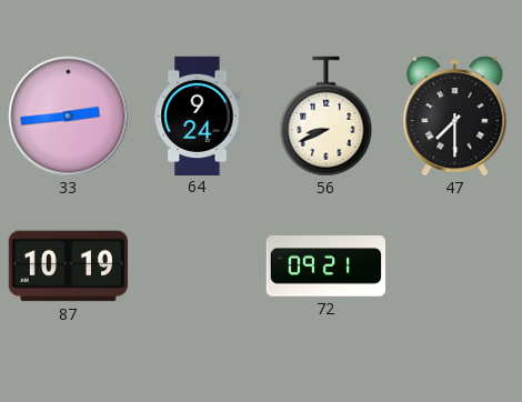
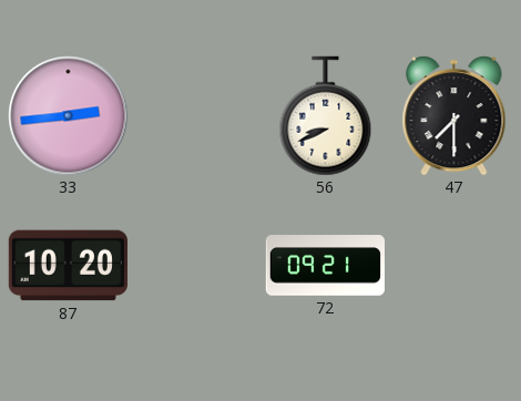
64: 9:24 -> none
87: 10:19 -> 10:20
